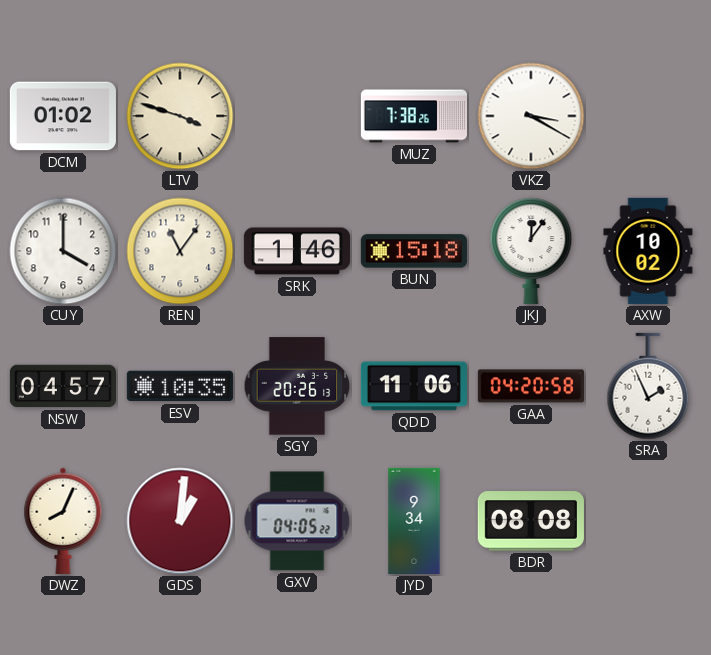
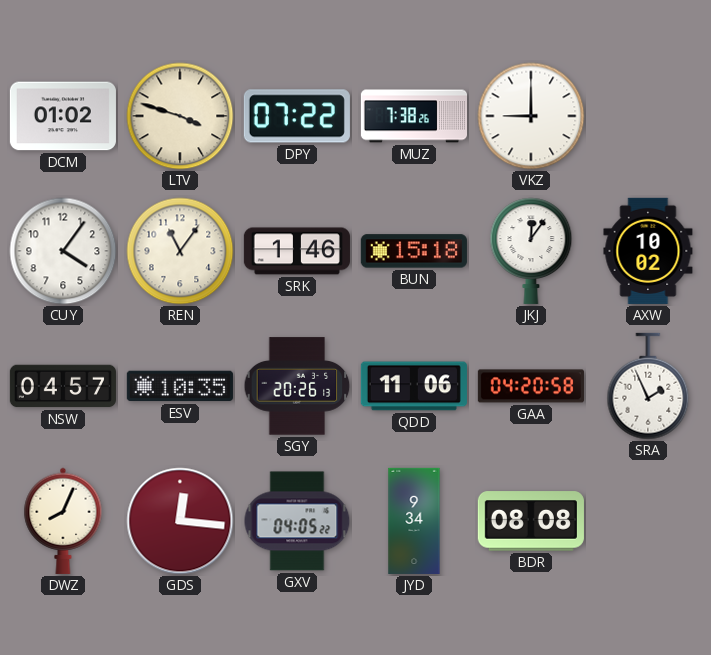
DPY: none -> 07:22
VKZ: 3:20 -> 9:00
CUY: 4:00 -> 4:06
GDS: 1:01 -> 12:16
